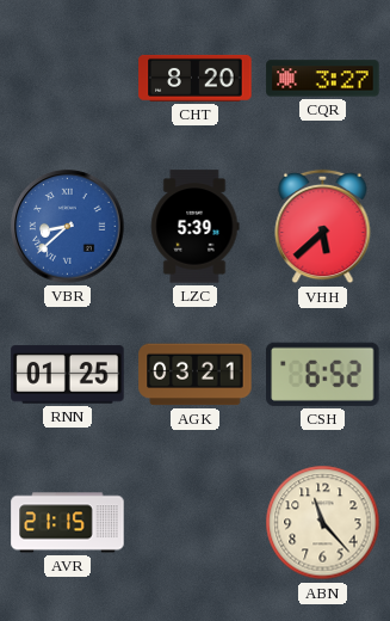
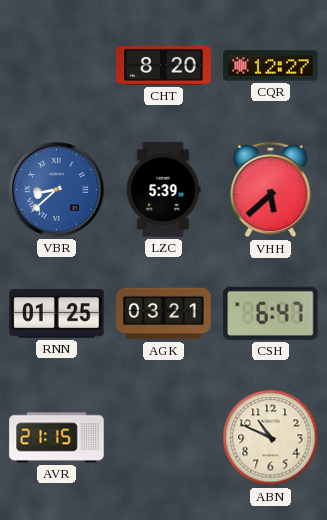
CQR: 3:27 -> 12:27
CSH: 6:52 -> 6:47
ABN: 11:23 -> 10:49
